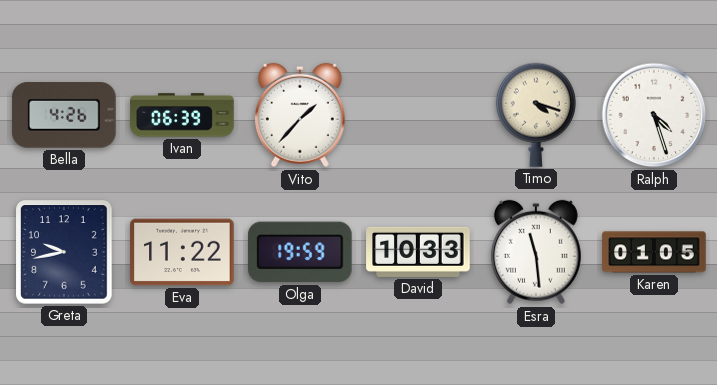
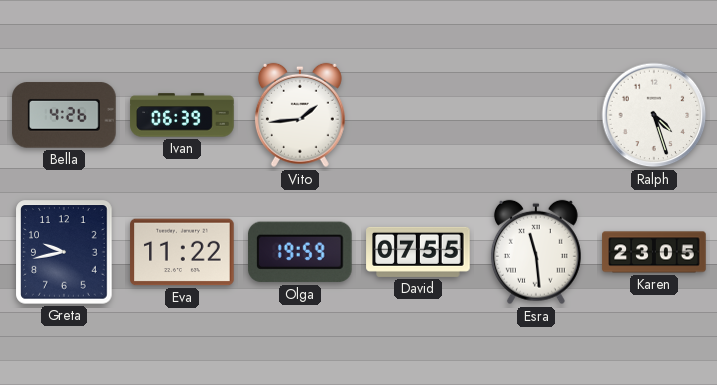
Vito: 1:37 -> 1:44
Timo: 4:18 -> none
David: 10:33 -> 07:55
Karen: 01:05 -> 23:05
